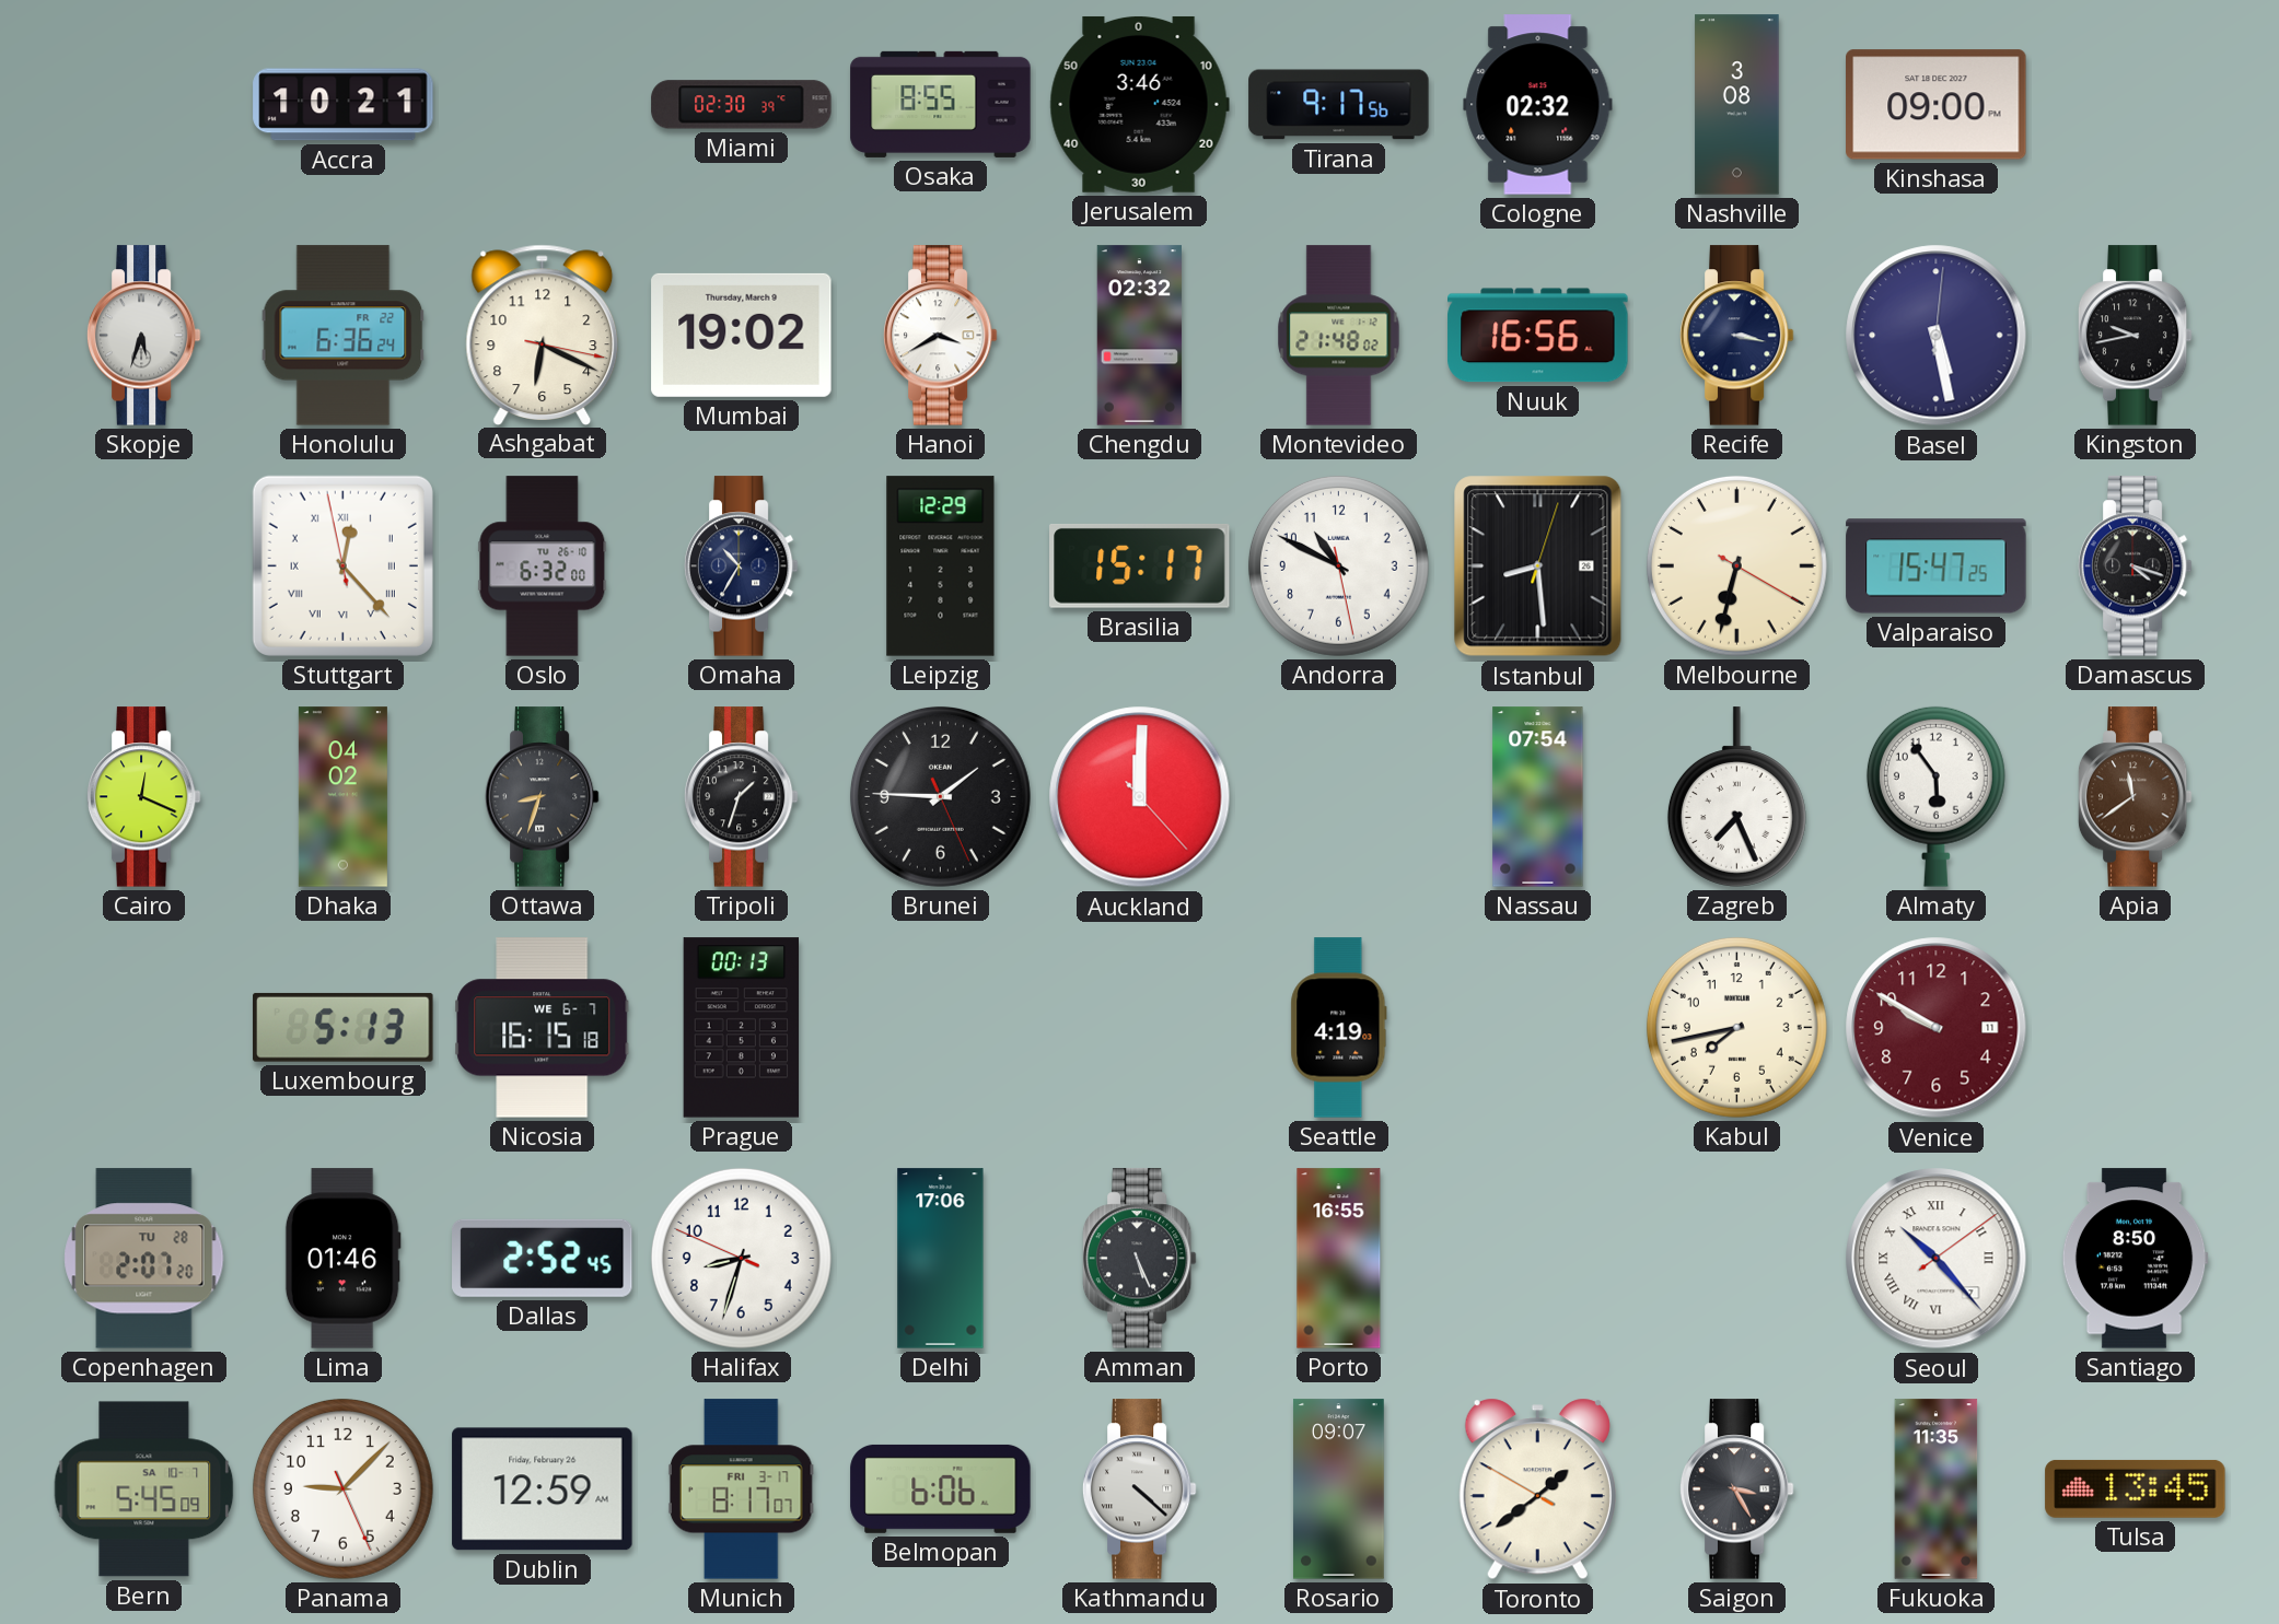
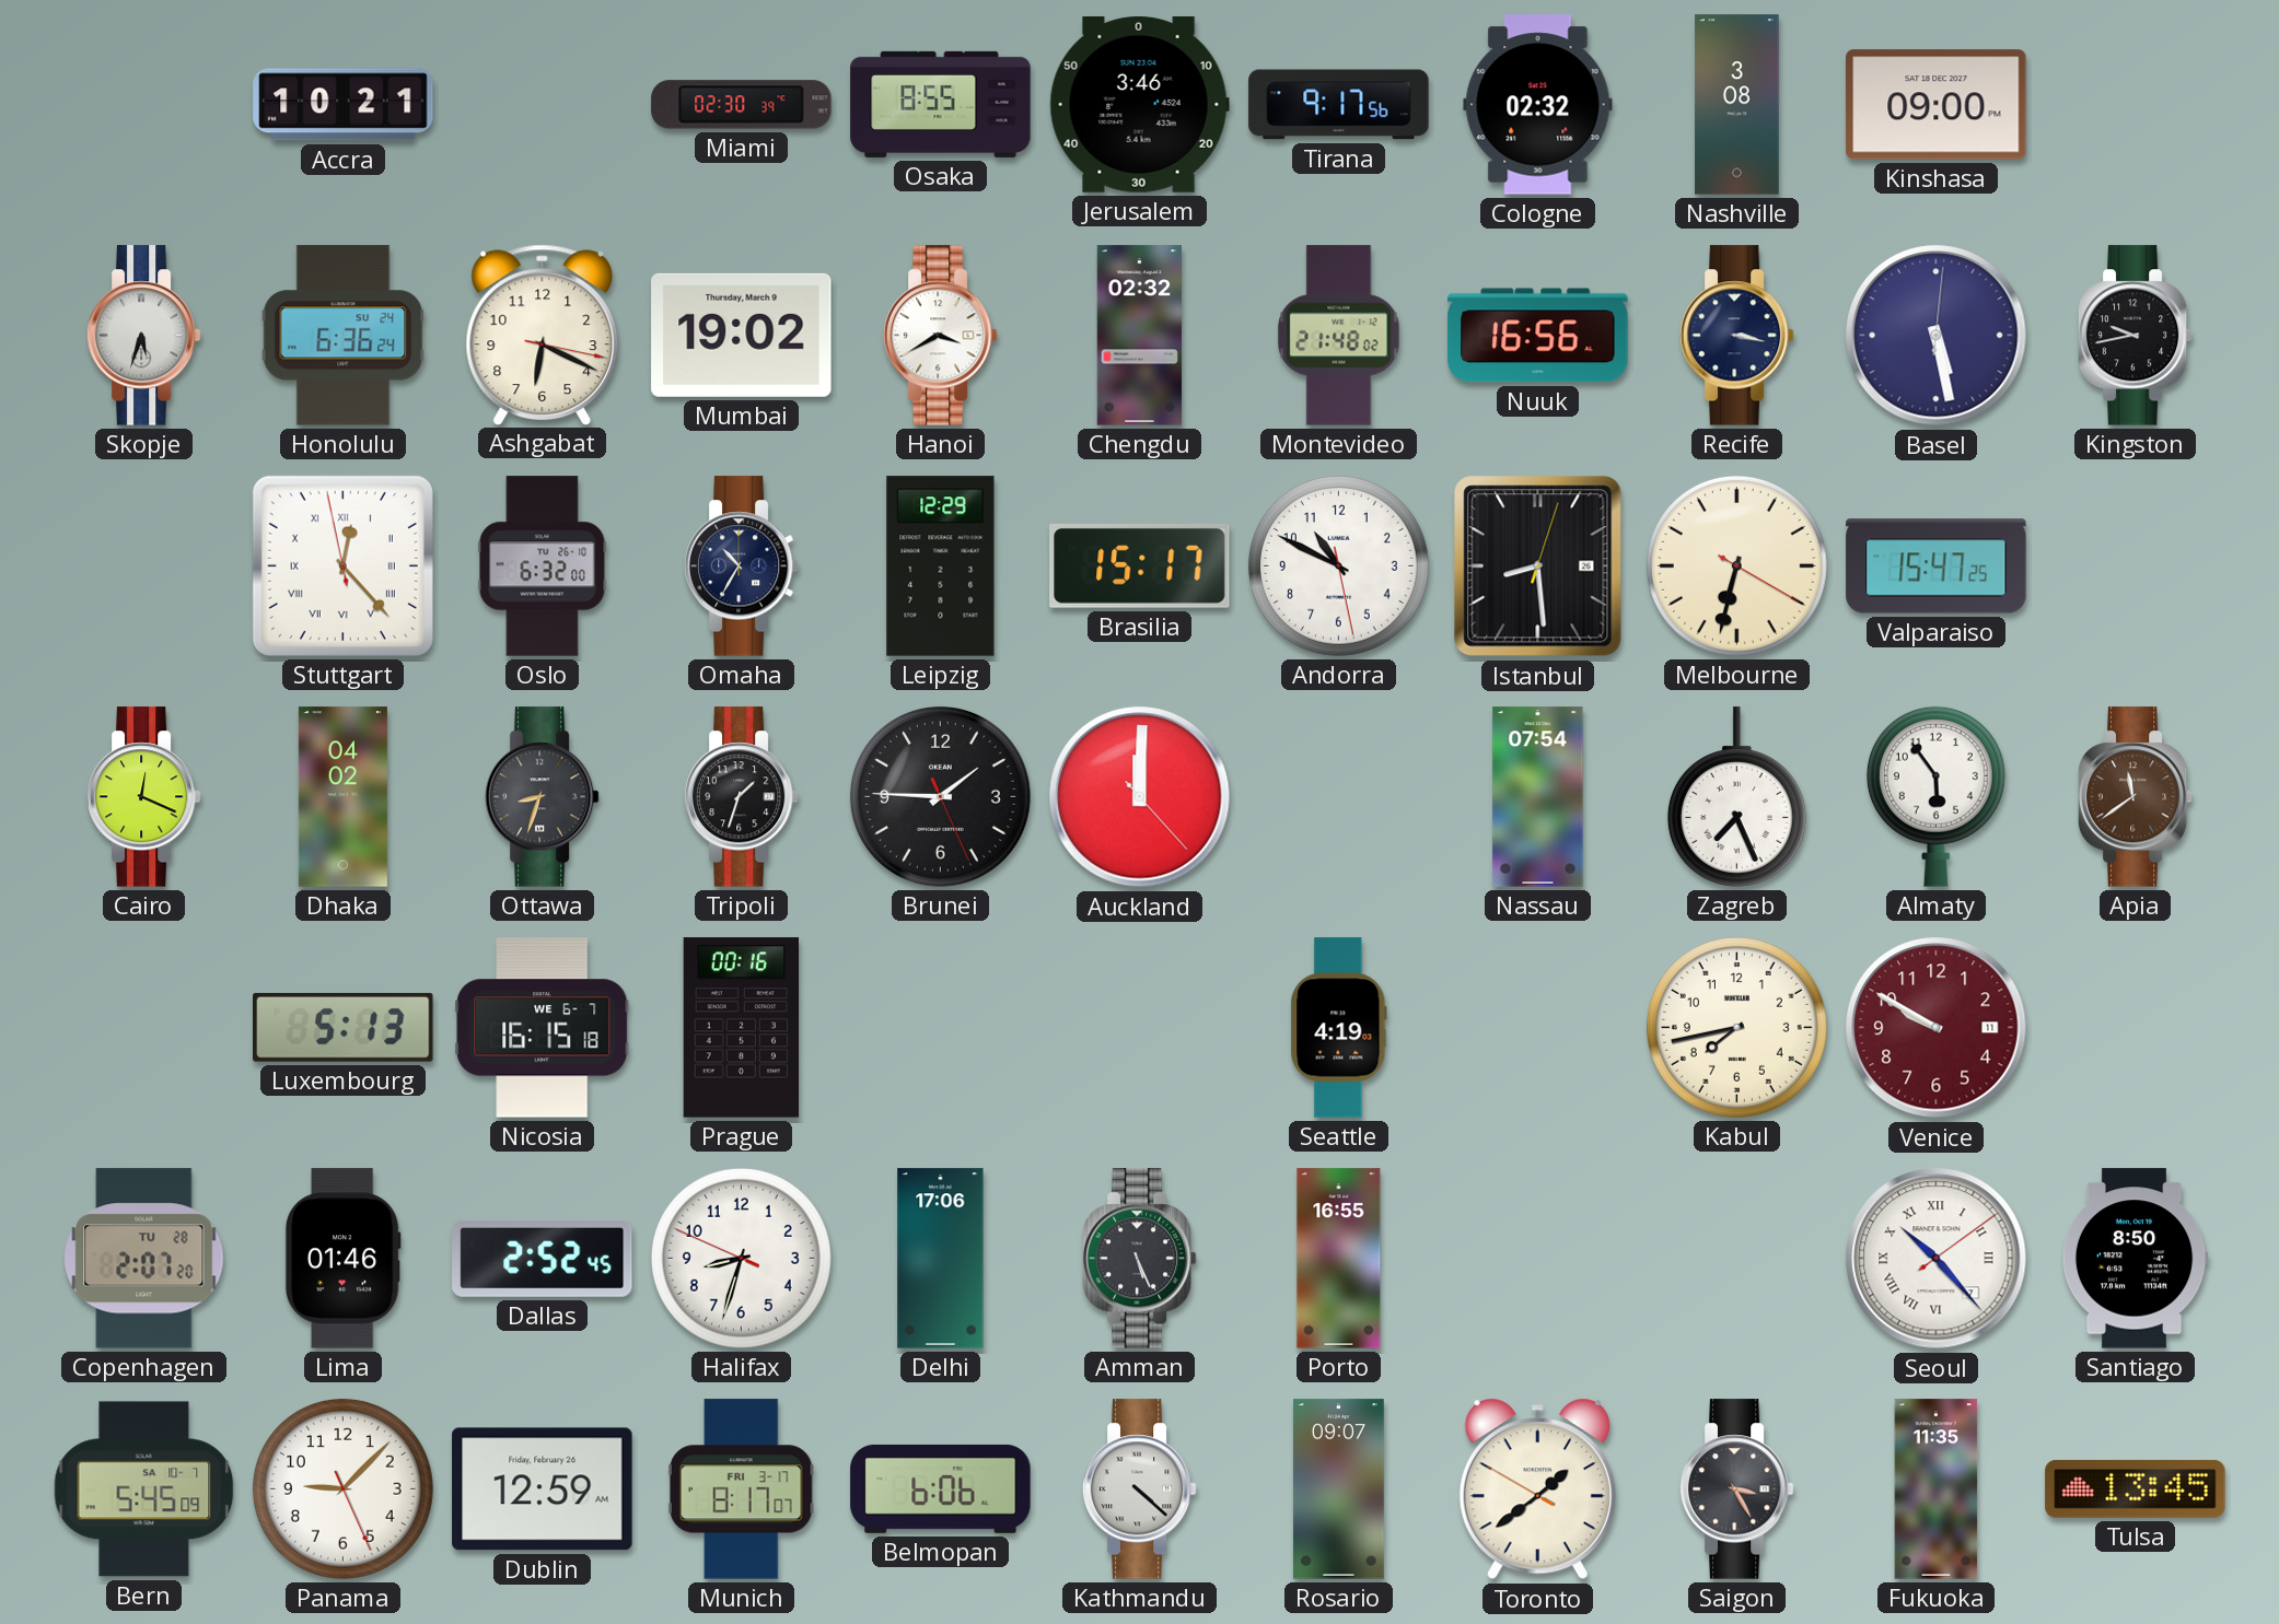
Honolulu date: FR 22 -> SU 24
Damascus: 4:18 -> none
Prague: 00:13 -> 00:16
